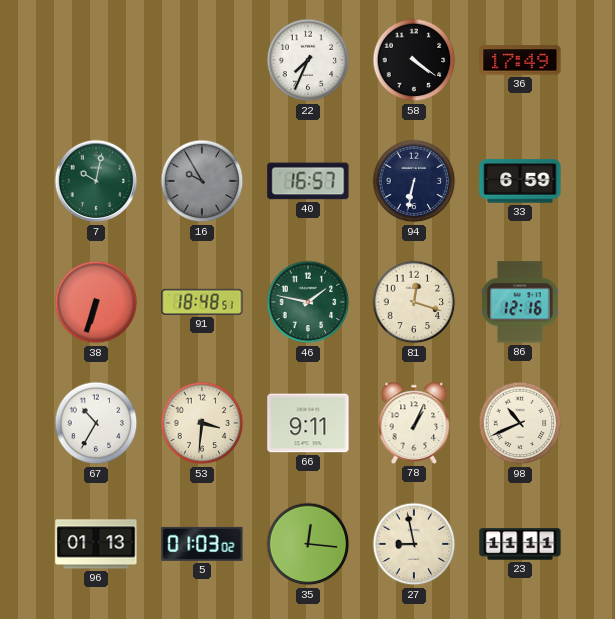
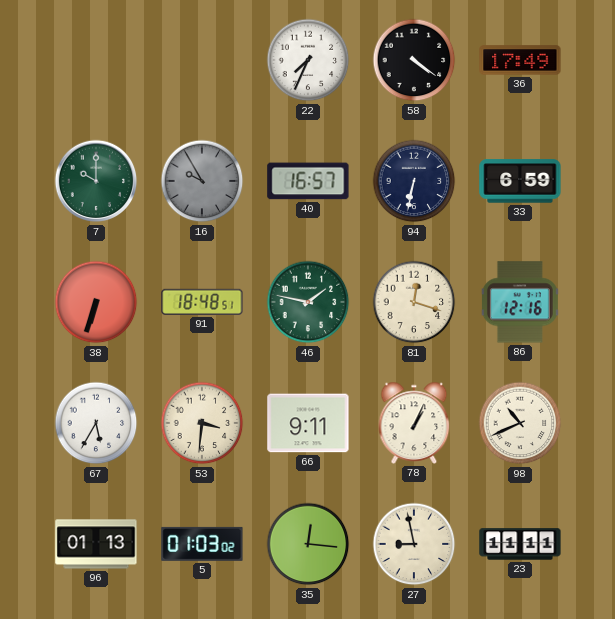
7: 10:02 -> 10:00
67: 10:35 -> 5:35
